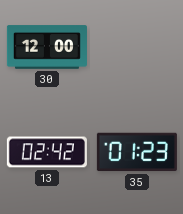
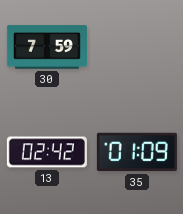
30: 12:00 -> 7:59
35: 01:23 -> 01:09
